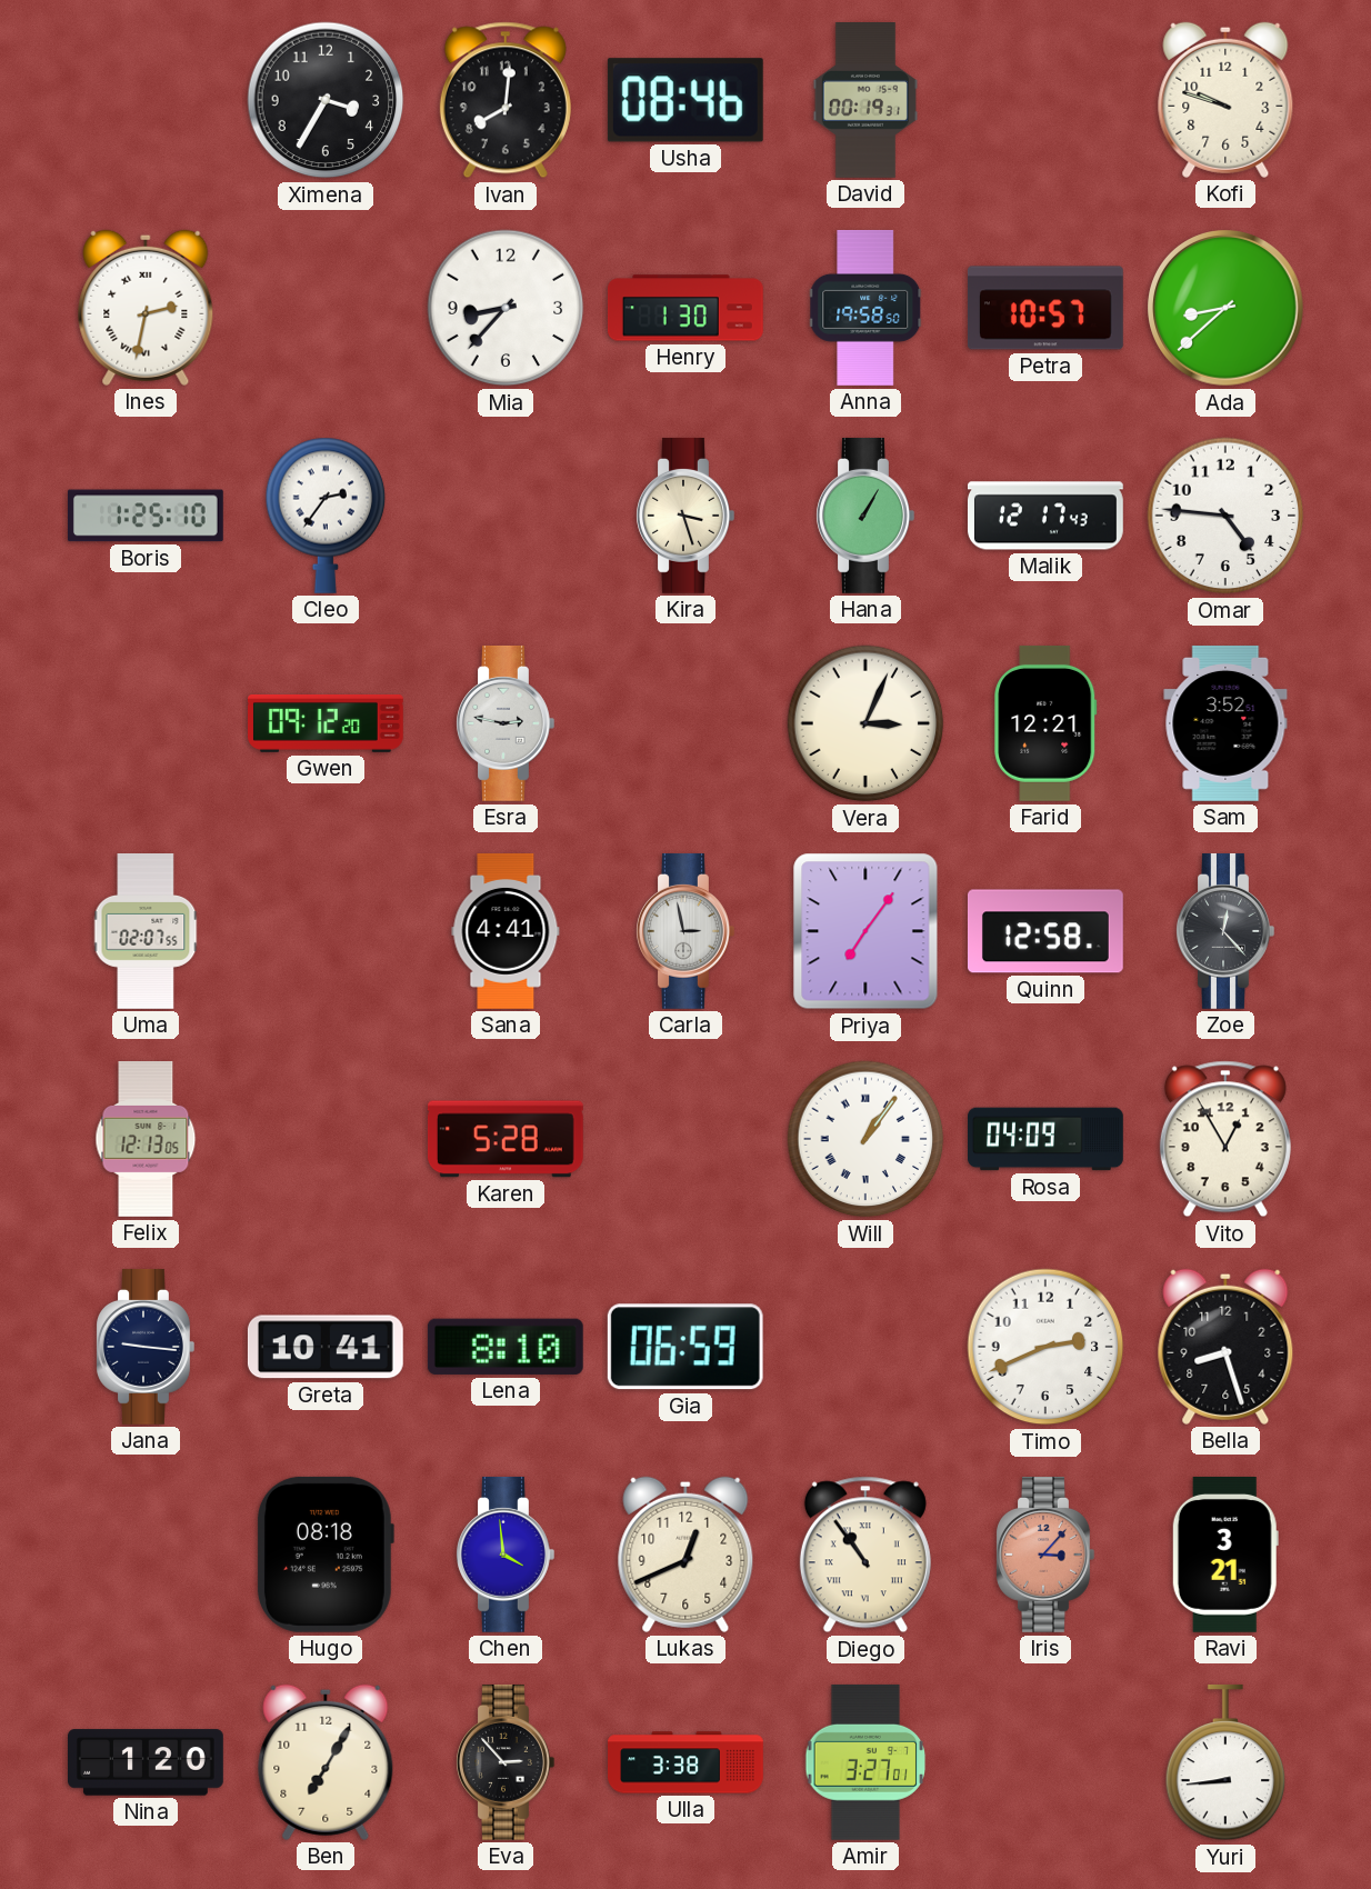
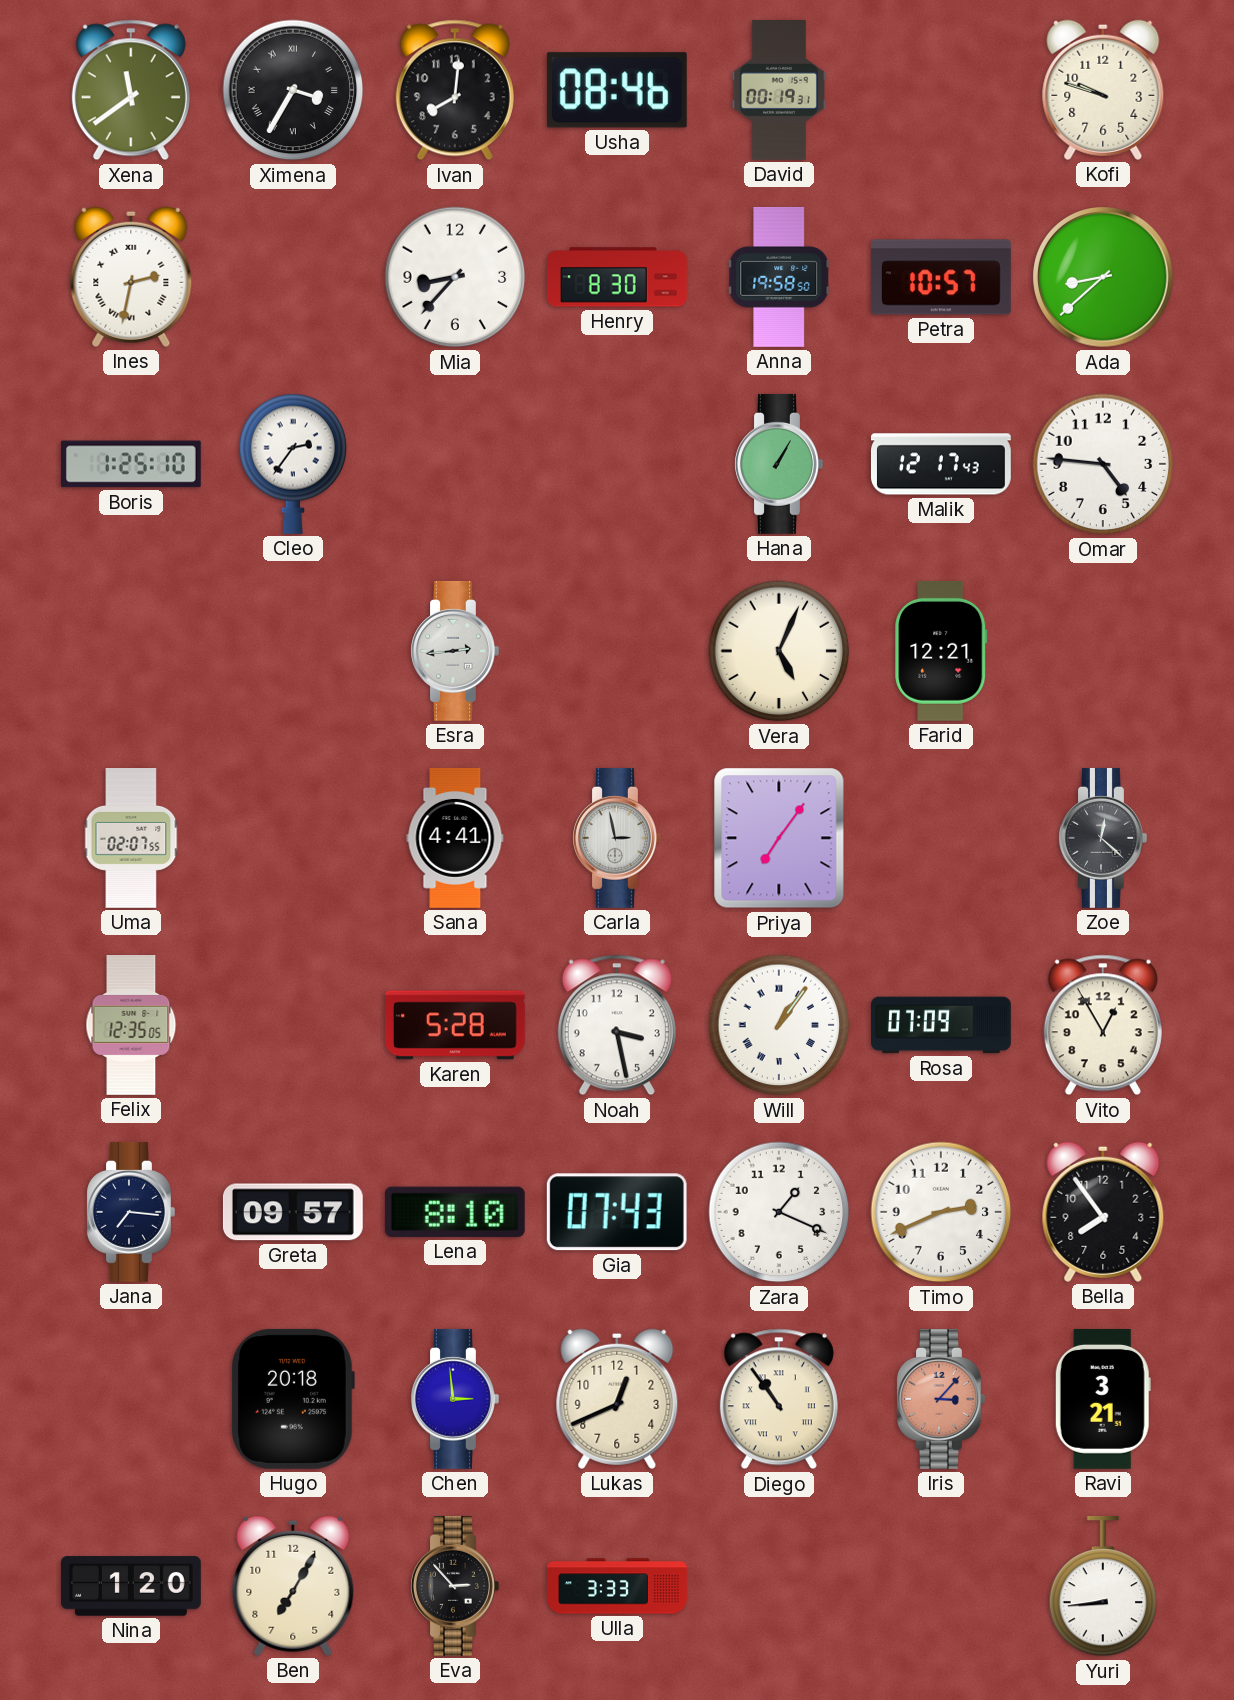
Xena: none -> 11:39
Ximena numerals: Arabic -> Roman
Henry: 1:30 -> 8:30
Kira: 3:27 -> none
Gwen: 09:12 -> none
Esra: 2:47 -> 2:44
Vera: 3:04 -> 5:04
Sam: 3:52 -> none
Quinn: 12:58 -> none
Zoe: 12:23 -> 12:22
Felix: 12:13 -> 12:35
Noah: none -> 3:28
Rosa: 04:09 -> 07:09
Jana: 9:16 -> 7:16
Greta: 10:41 -> 09:57
Gia: 06:59 -> 07:43
Zara: none -> 1:19
Bella: 8:27 -> 7:54
Hugo: 08:18 -> 20:18
Chen: 3:59 -> 2:59
Ulla: 3:38 -> 3:33
Amir: 3:27 -> none
